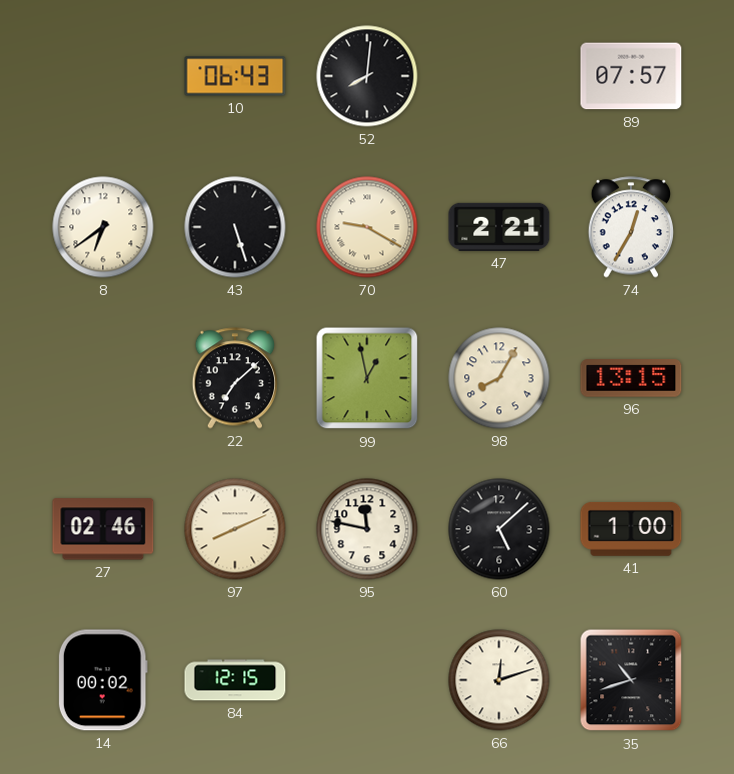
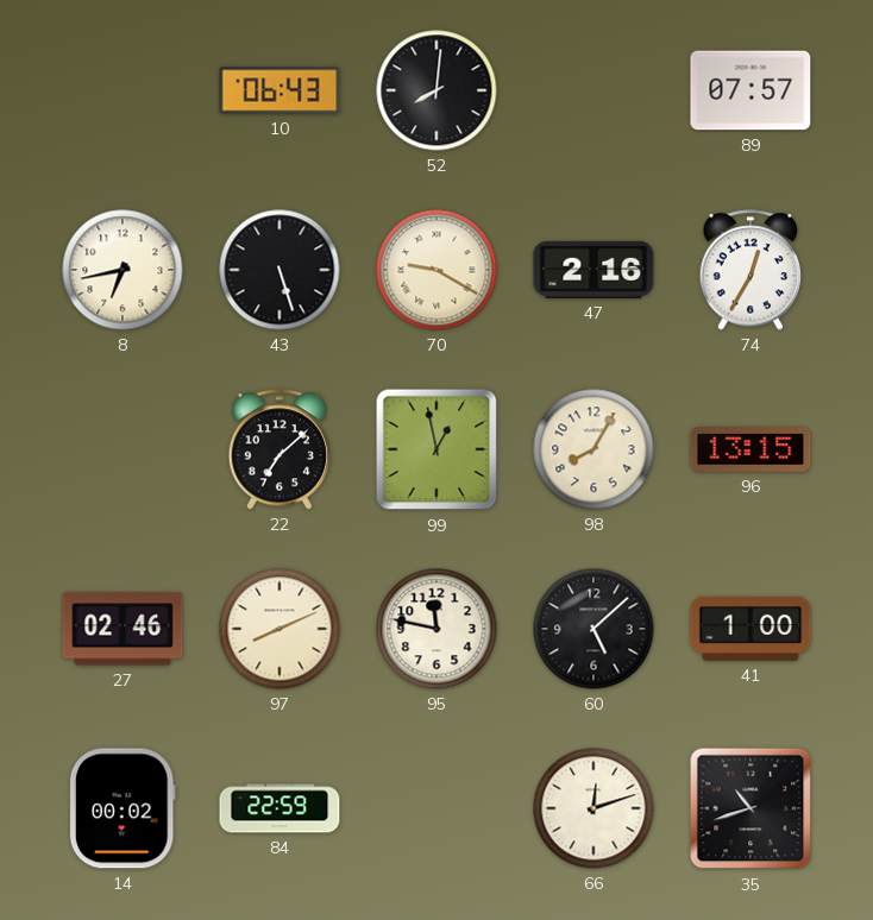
8: 6:39 -> 6:43
47: 2:21 -> 2:16
84: 12:15 -> 22:59
